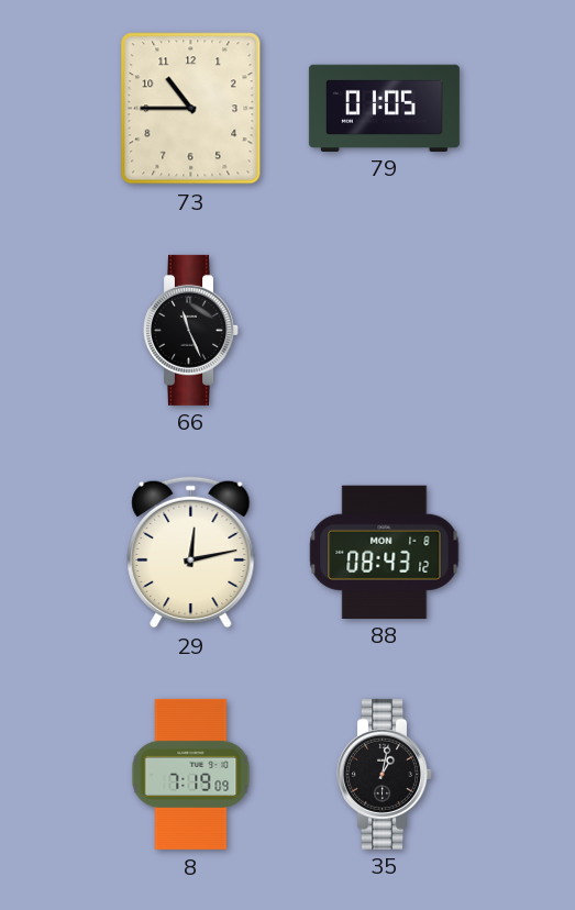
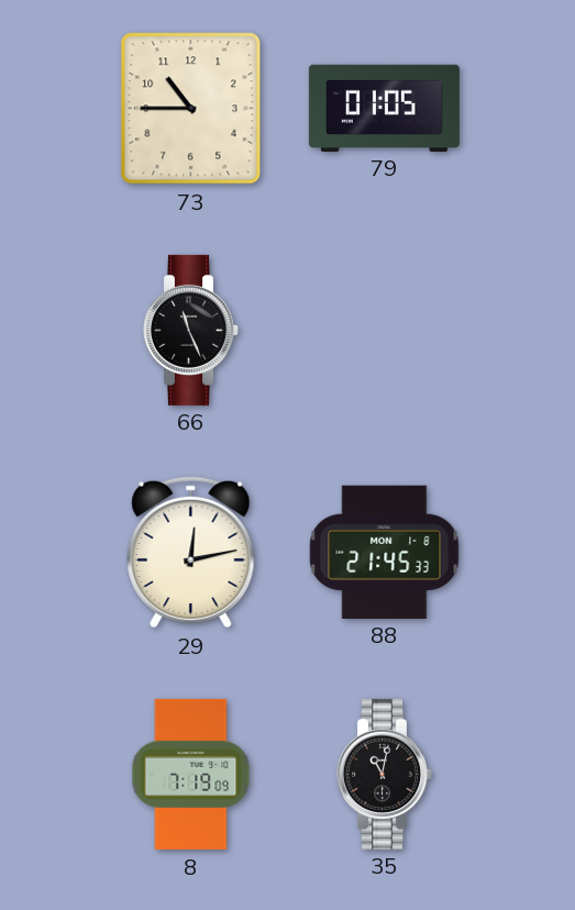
88: 08:43 -> 21:45
35: 1:02 -> 11:02
